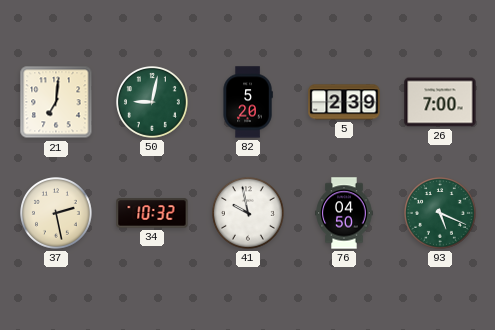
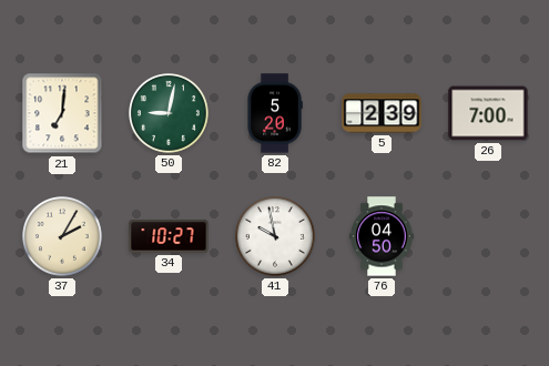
37: 2:28 -> 2:05
34: 10:32 -> 10:27
93: 5:19 -> none
